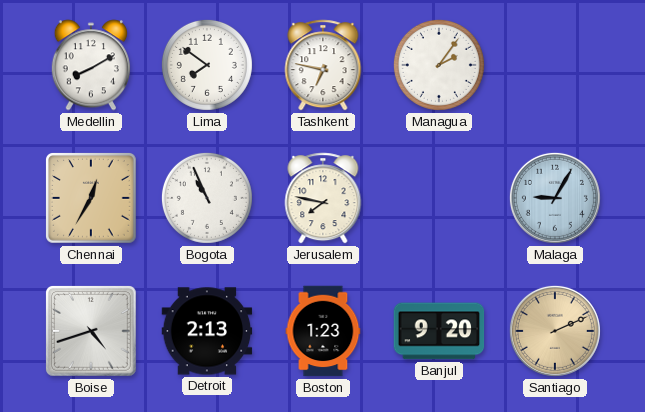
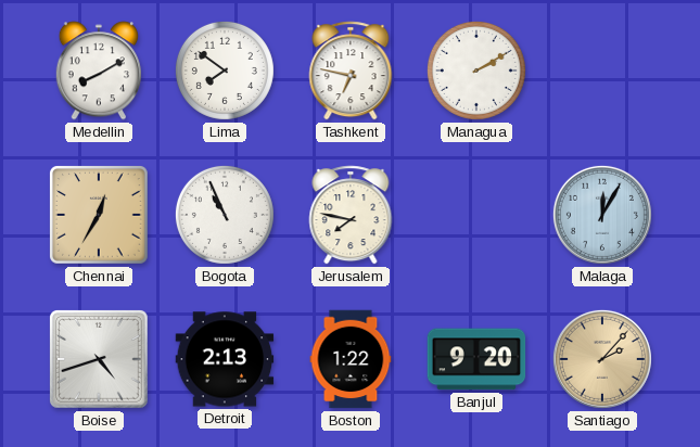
Managua: 2:06 -> 2:10
Malaga: 9:05 -> 12:05
Boston: 1:23 -> 1:22
Santiago: 2:11 -> 2:07
